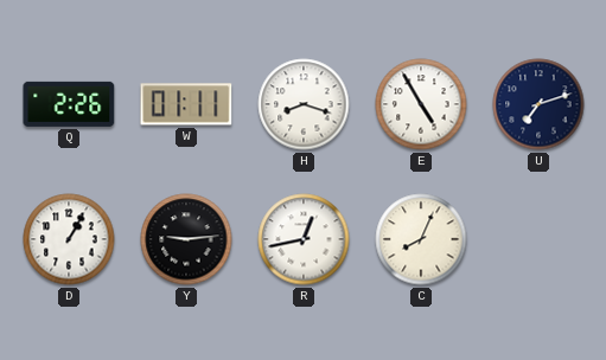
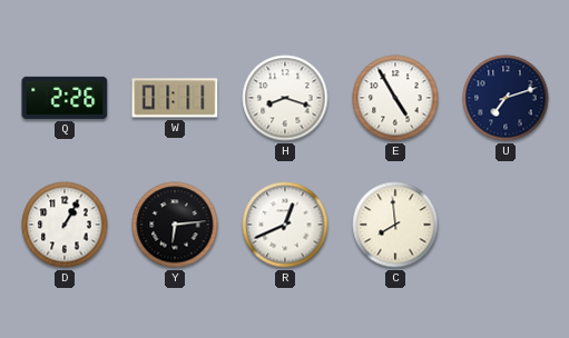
Y: 9:14 -> 6:14
R: 12:43 -> 12:41
C: 8:04 -> 7:59
